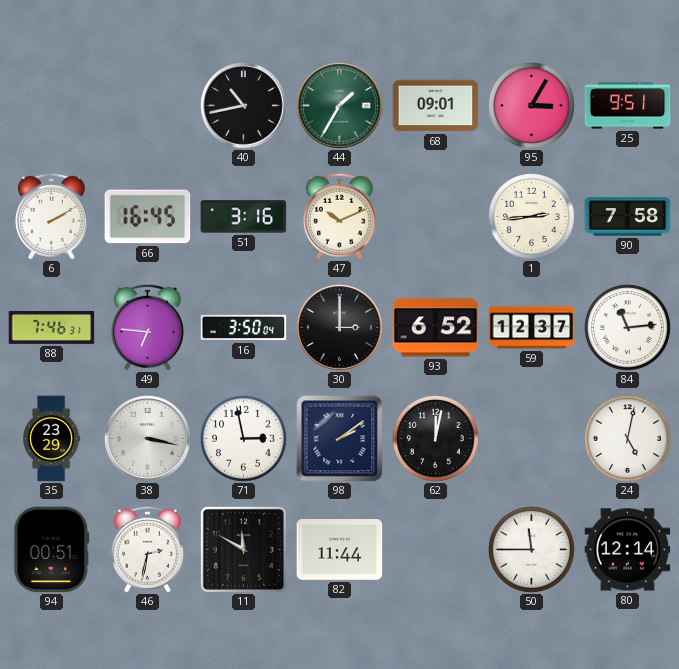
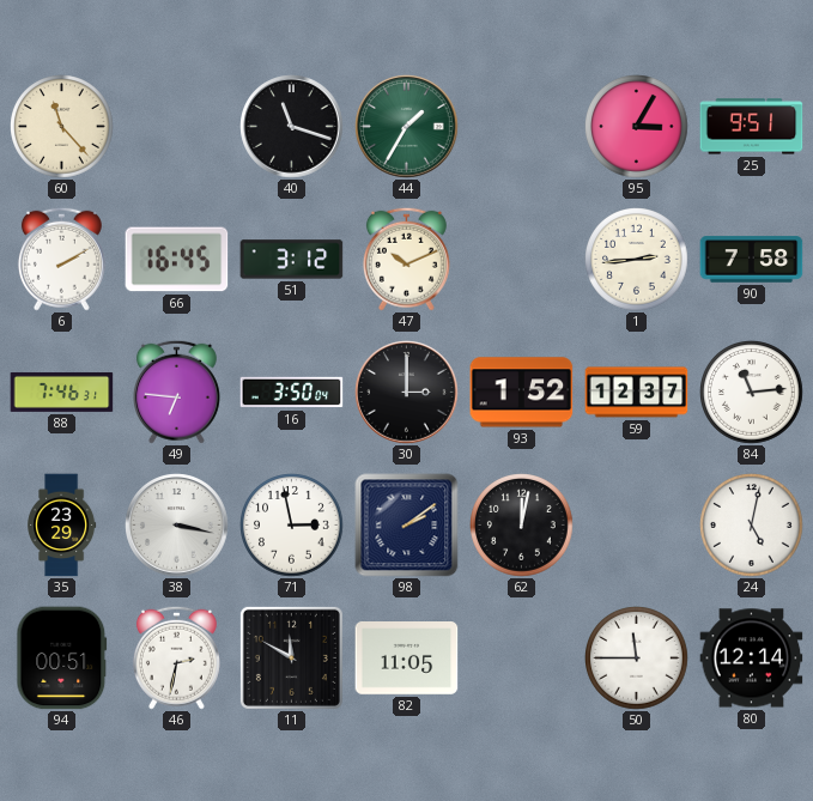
60: none -> 11:23
40: 10:43 -> 11:18
68: 09:01 -> none
51: 3:16 -> 3:12
93: 6:52 -> 1:52
82: 11:44 -> 11:05
